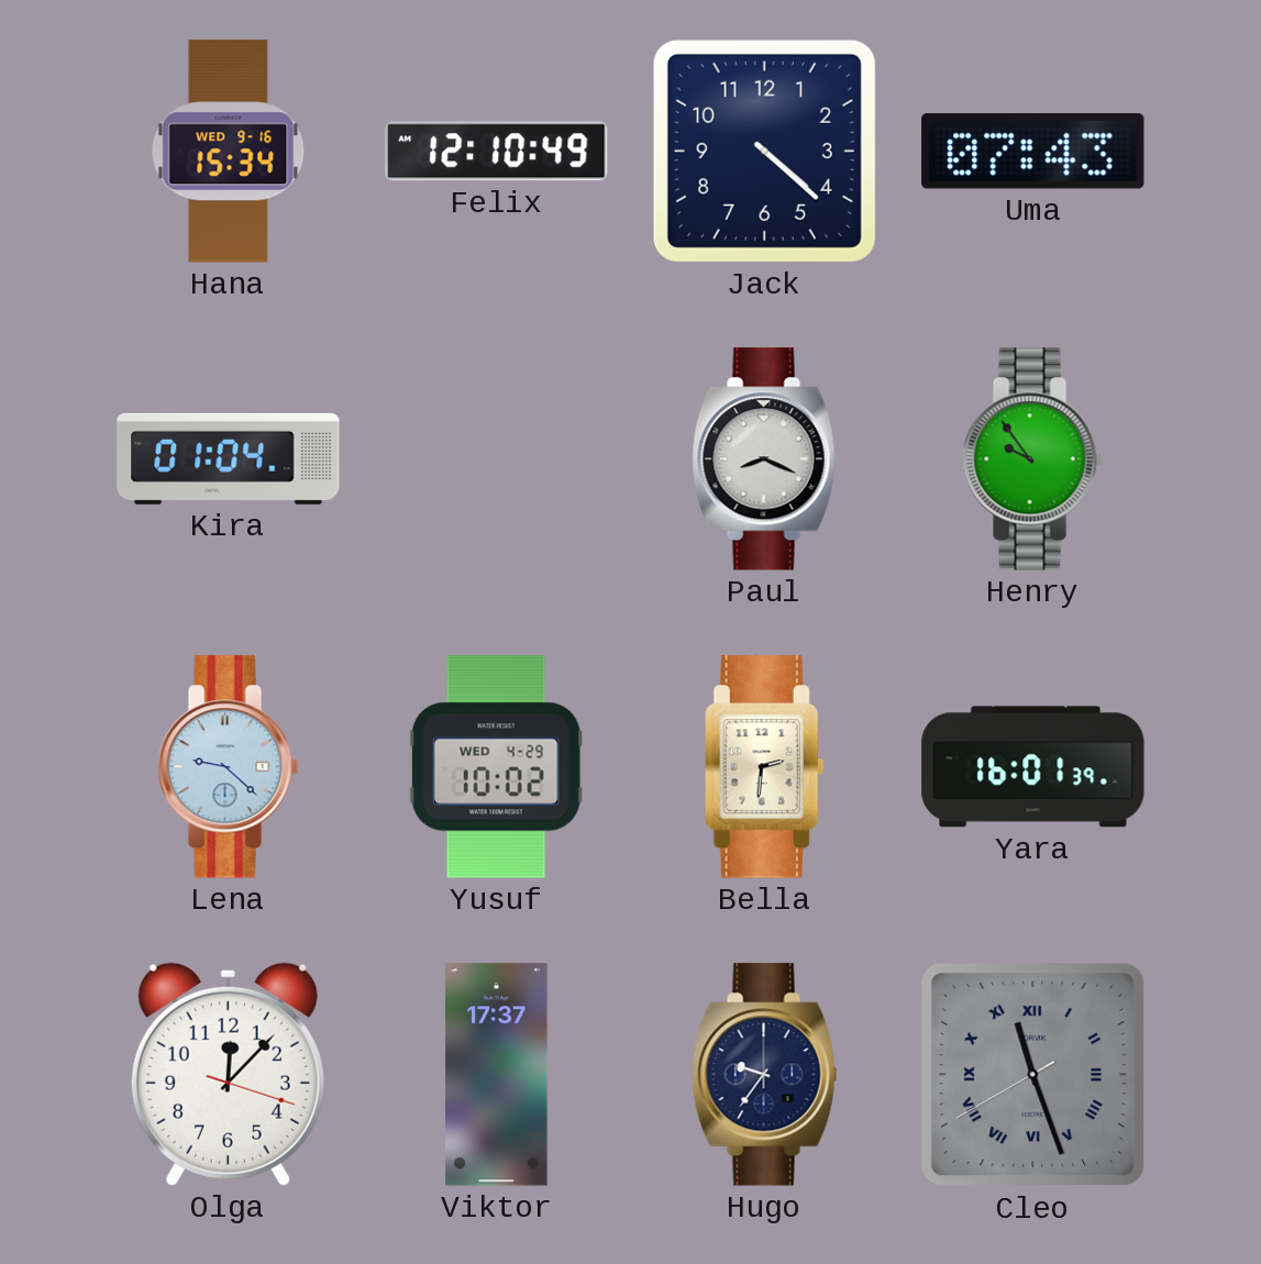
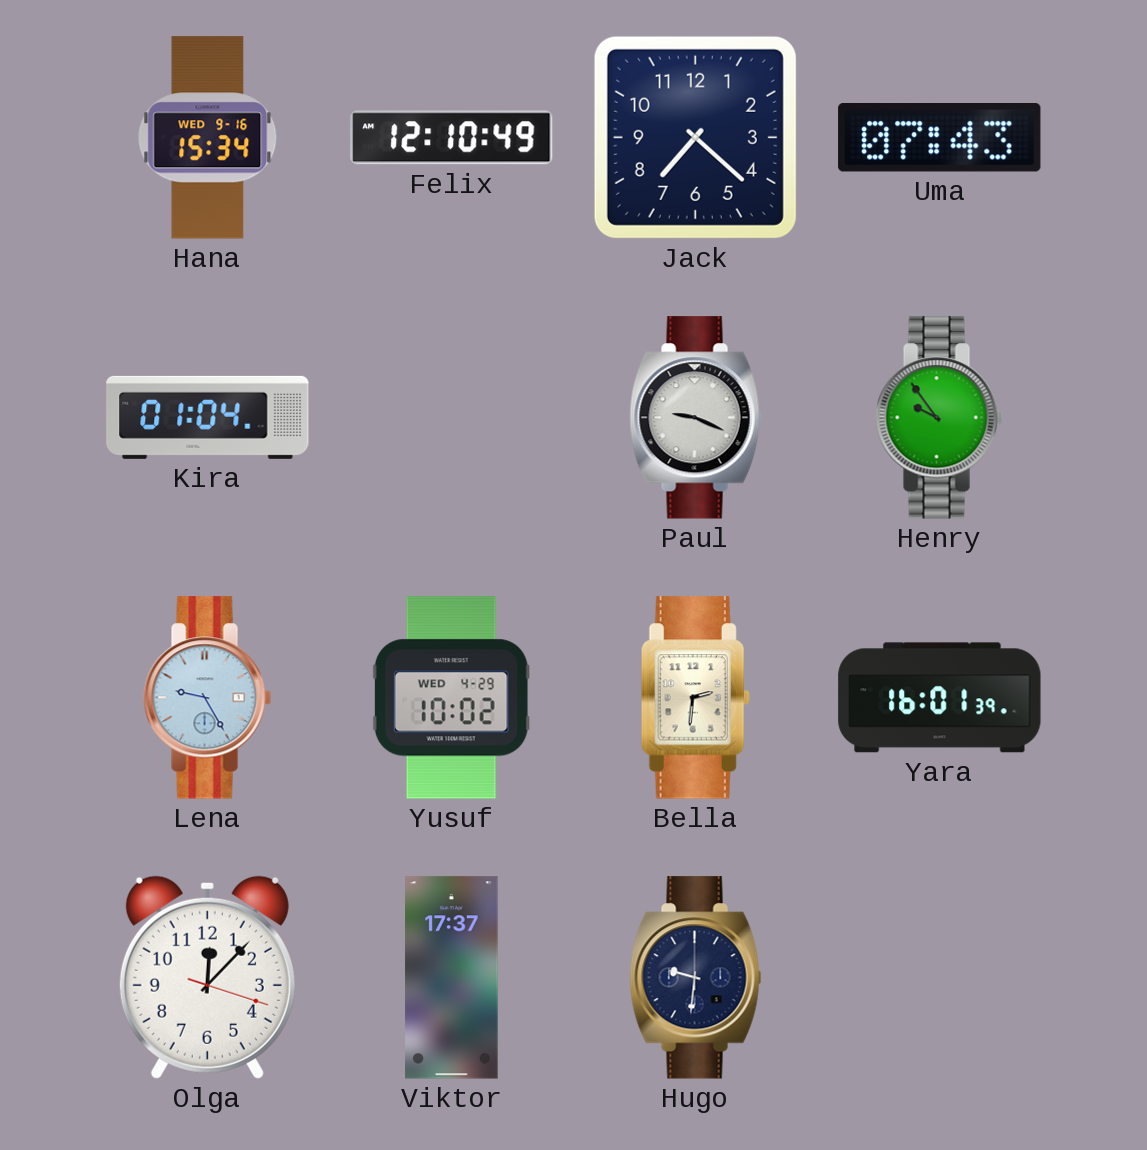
Jack: 4:22 -> 7:22
Paul: 8:19 -> 9:19
Lena: 9:22 -> 9:25
Hugo: 9:36 -> 9:31
Cleo: 11:26 -> none
